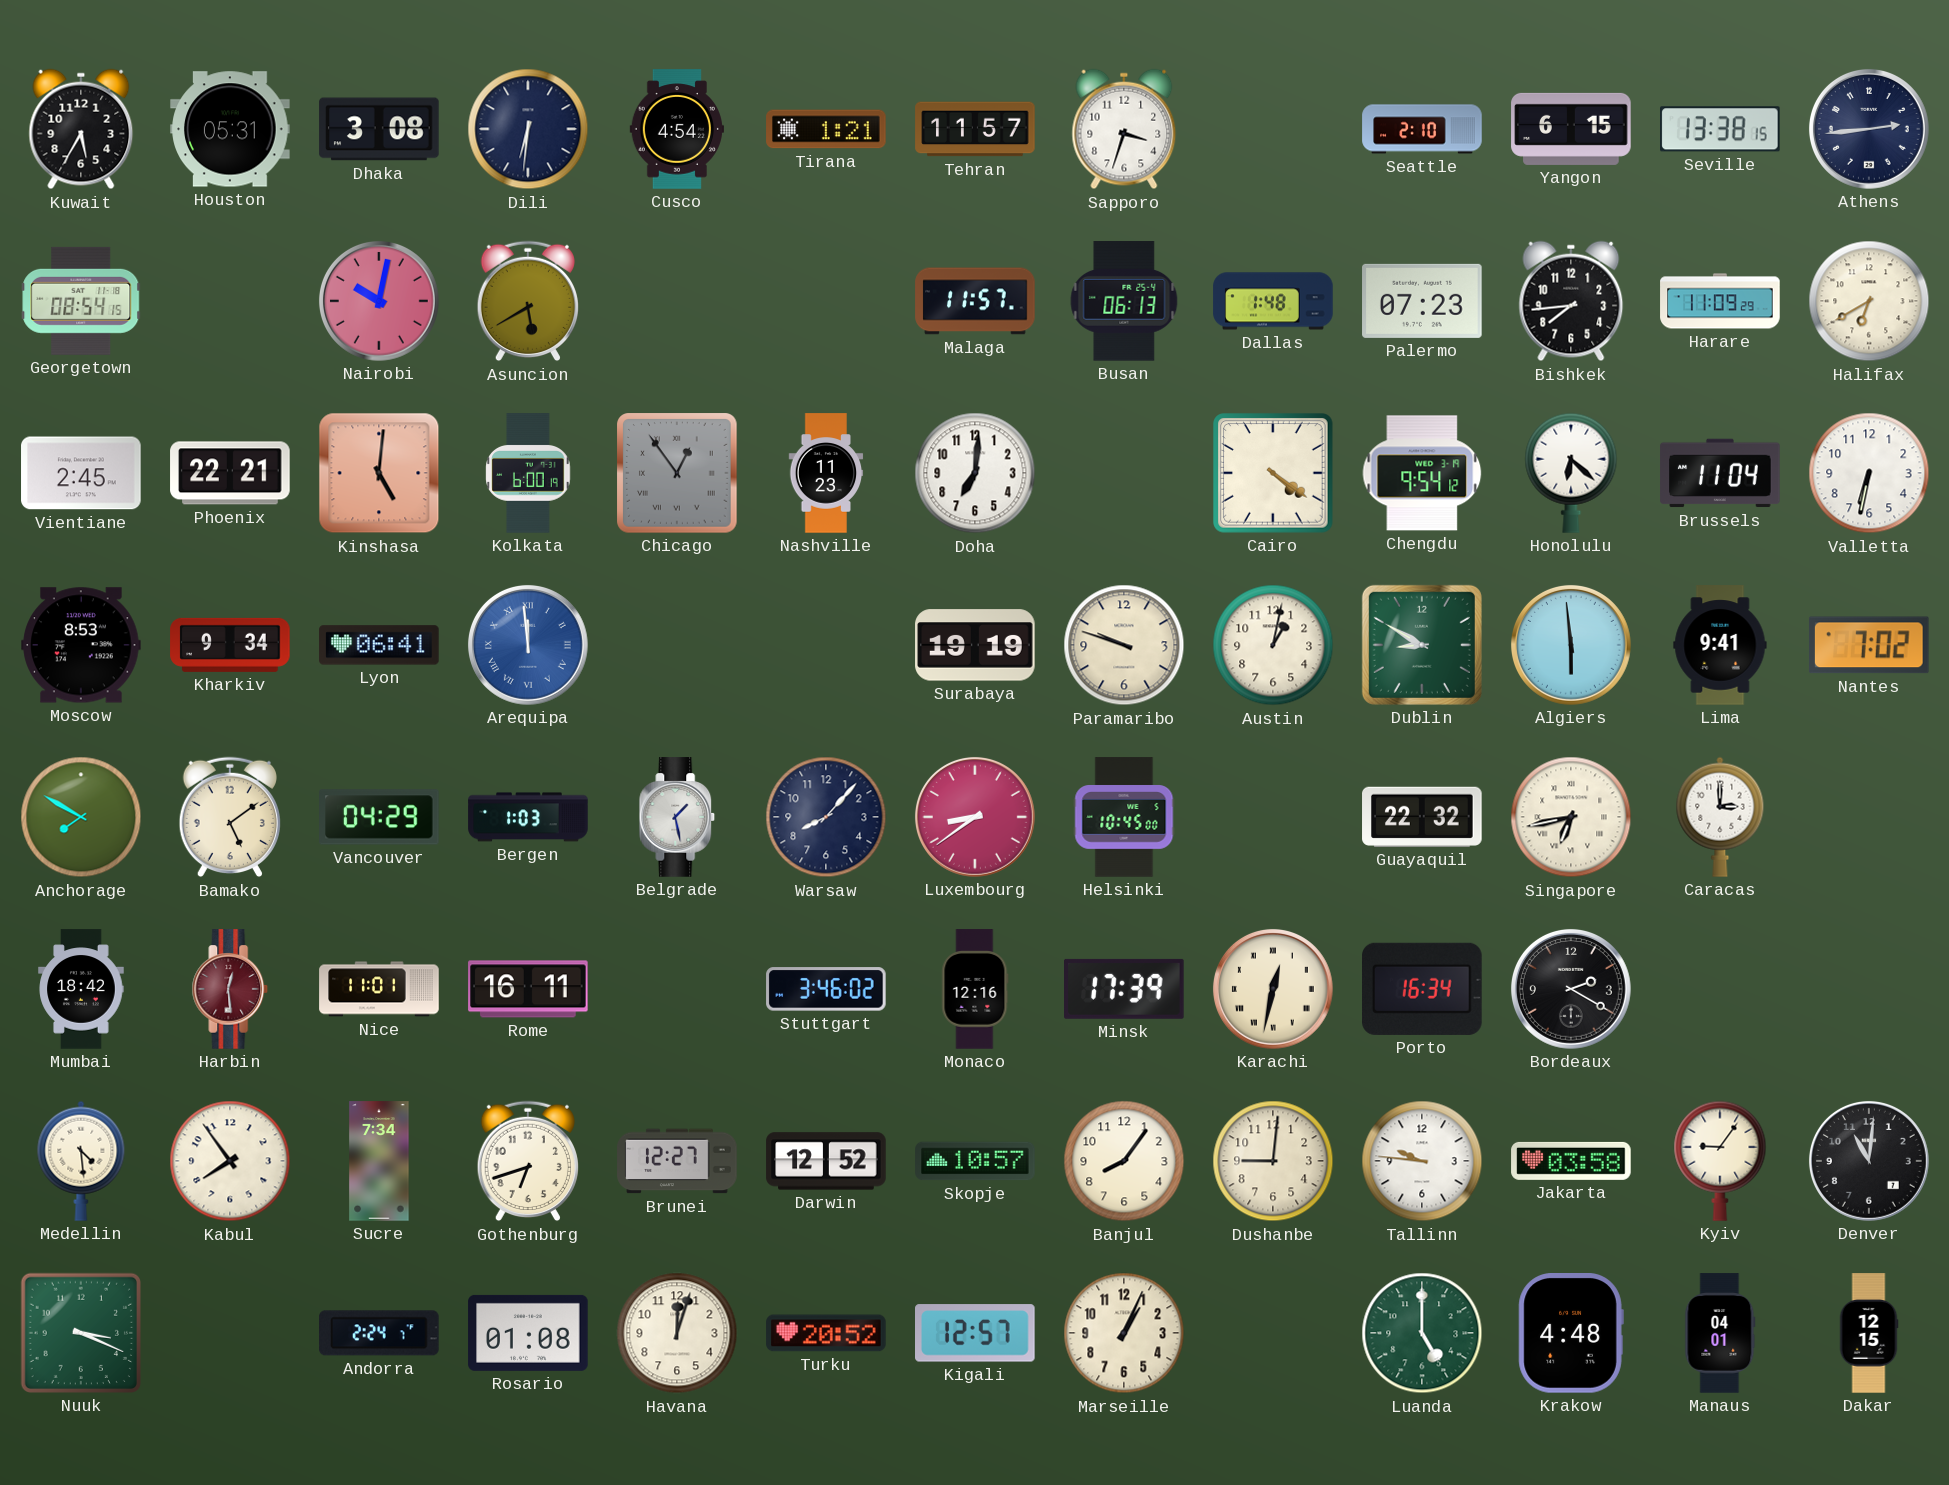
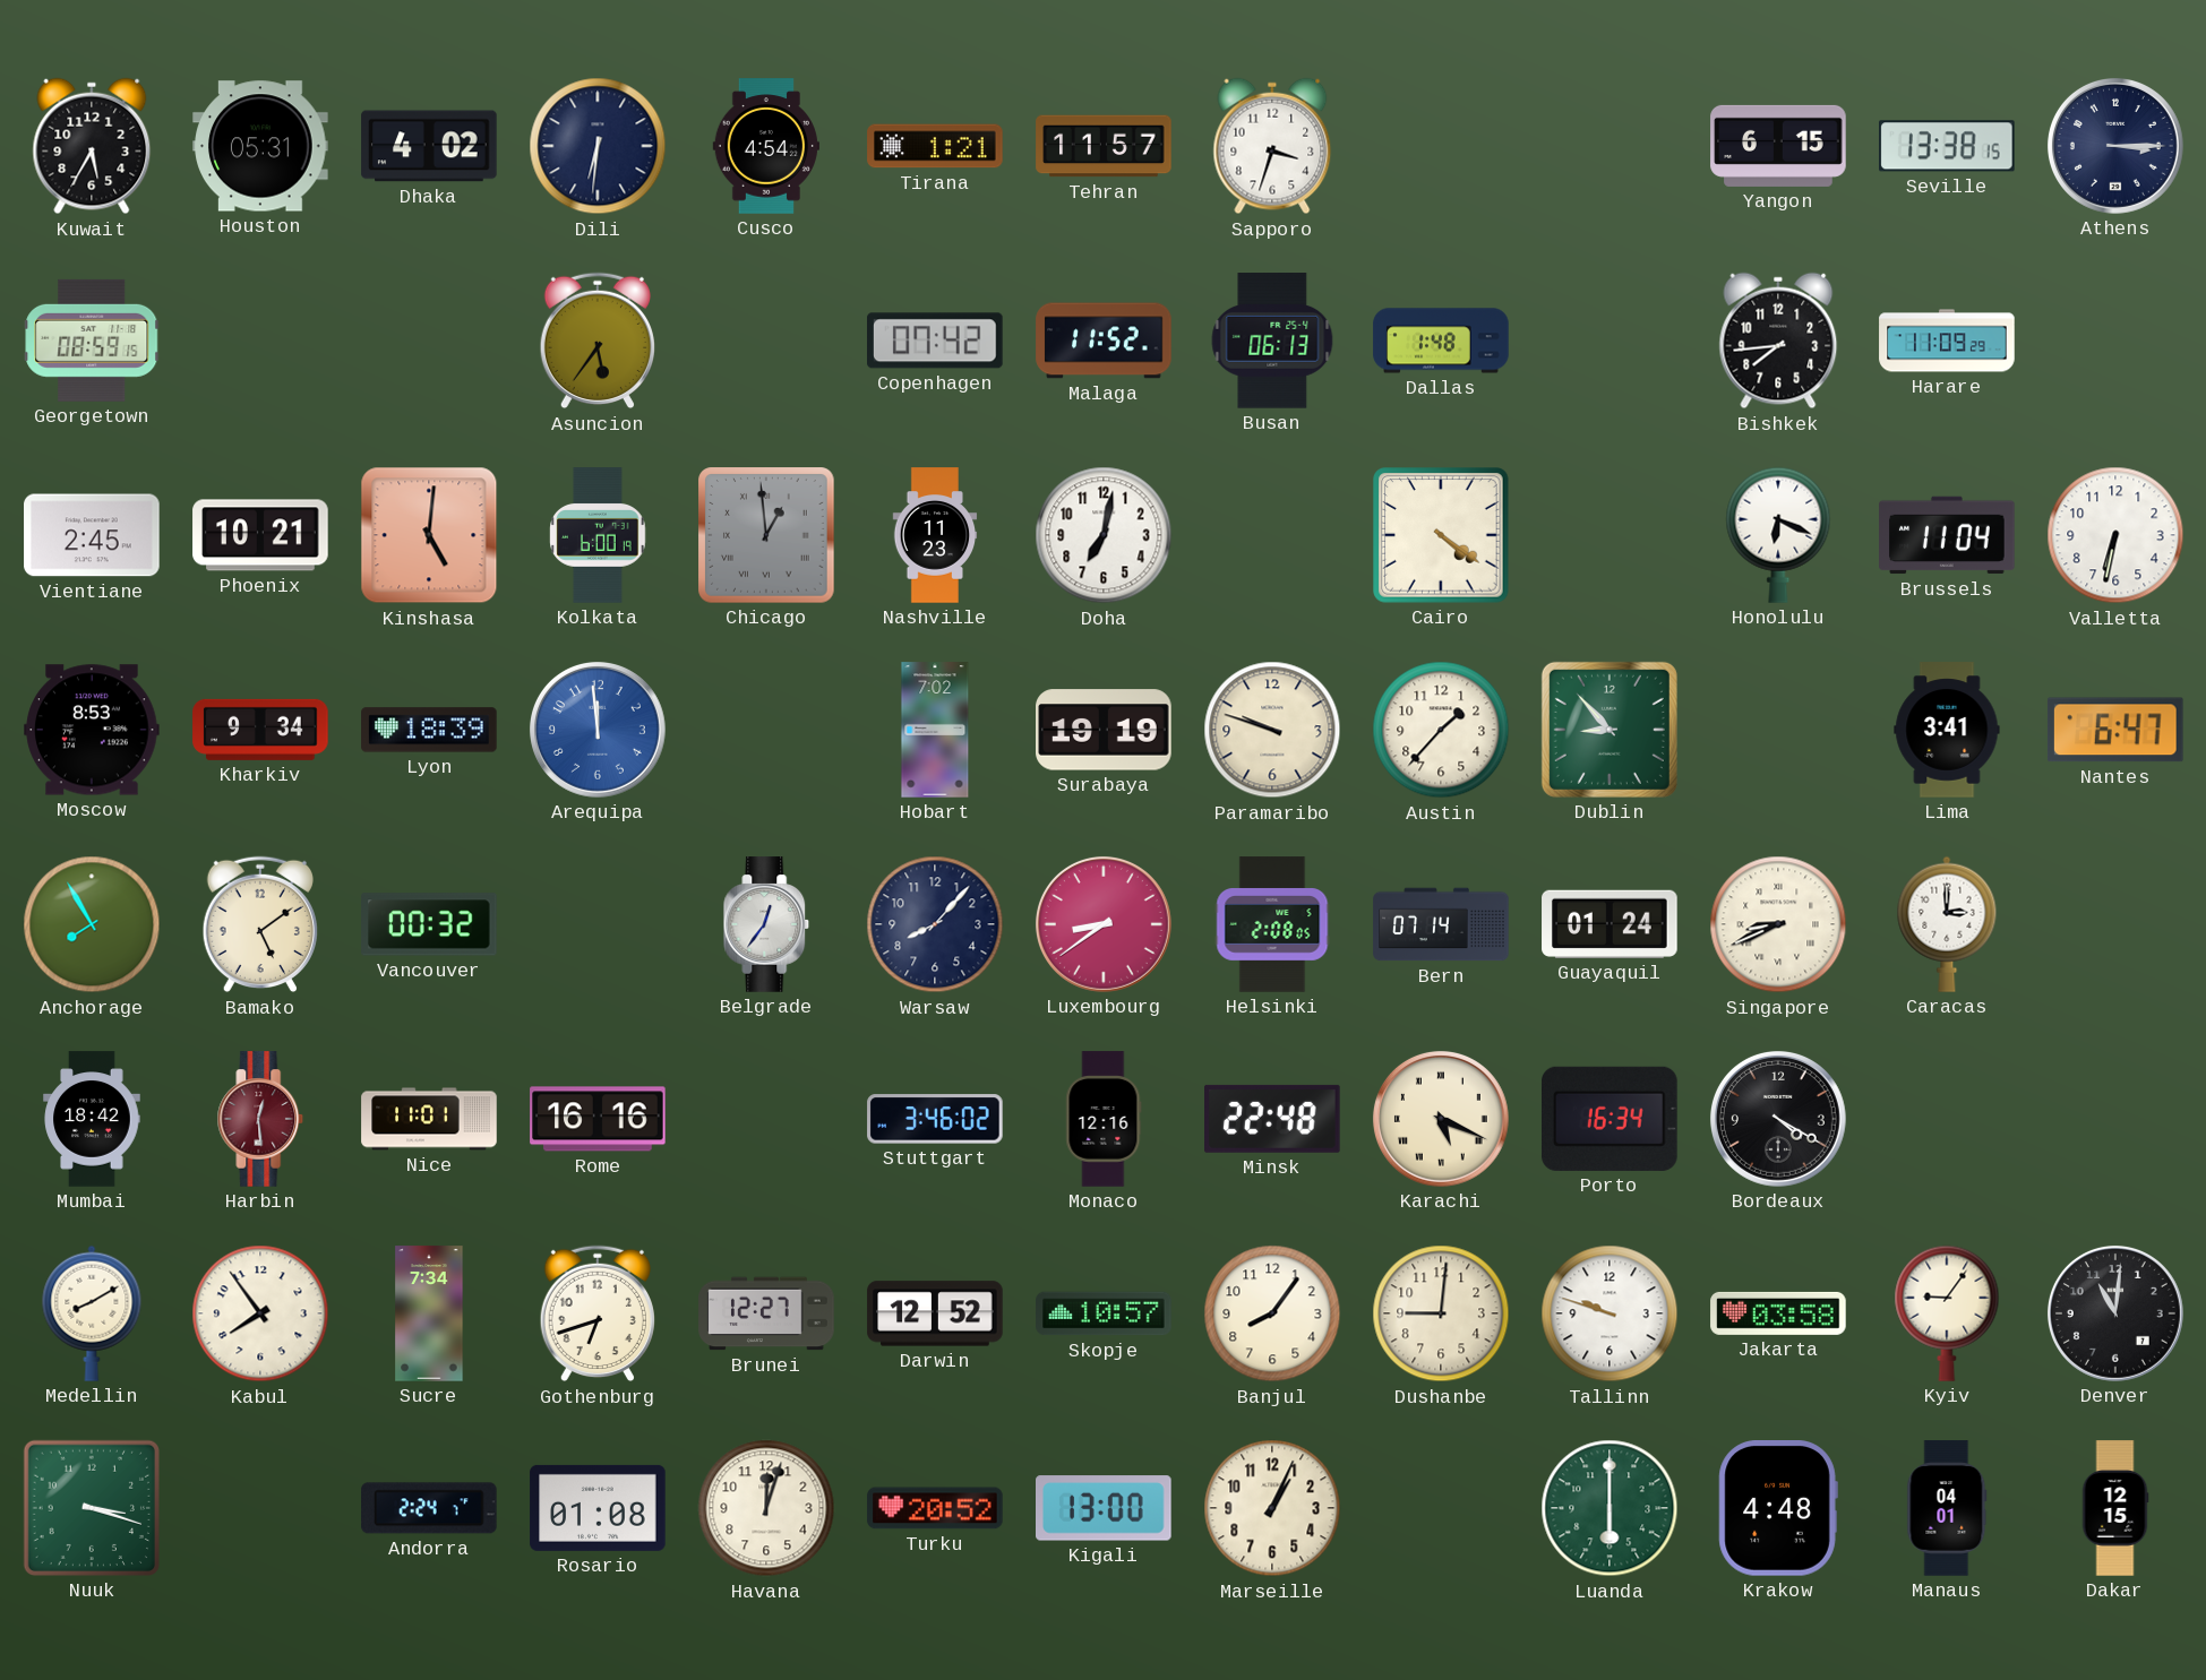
Dhaka: 3:08 -> 4:02
Seattle: 2:10 -> none
Athens: 2:44 -> 3:15
Georgetown: 08:54 -> 08:59
Nairobi: 10:02 -> none
Asuncion: 5:40 -> 5:36
Copenhagen: none -> 07:42
Malaga: 11:57 -> 11:52
Palermo: 07:23 -> none
Halifax: 6:40 -> none
Phoenix: 22:21 -> 10:21
Chicago: 12:54 -> 12:59
Doha: 7:01 -> 7:02
Chengdu: 9:54 -> none
Honolulu: 6:22 -> 6:19
Lyon: 06:41 -> 18:39
Arequipa numerals: Roman -> Arabic
Hobart: none -> 7:02
Austin: 1:02 -> 1:37
Dublin: 8:50 -> 8:53
Algiers: 5:59 -> none
Lima: 9:41 -> 3:41
Nantes: 7:02 -> 6:47
Anchorage: 7:50 -> 7:55
Vancouver: 04:29 -> 00:32
Bergen: 1:03 -> none
Belgrade: 1:28 -> 12:36
Helsinki: 10:45 -> 2:08
Bern: none -> 07:14
Guayaquil: 22:32 -> 01:24
Singapore: 6:43 -> 8:41
Rome: 16:11 -> 16:16
Minsk: 17:39 -> 22:48
Karachi: 12:32 -> 5:19
Bordeaux: 2:20 -> 4:20
Medellin: 4:29 -> 8:10
Tallinn: 9:46 -> 9:48
Nuuk: 3:19 -> 3:18
Kigali: 12:57 -> 13:00
Luanda: 5:00 -> 6:00
